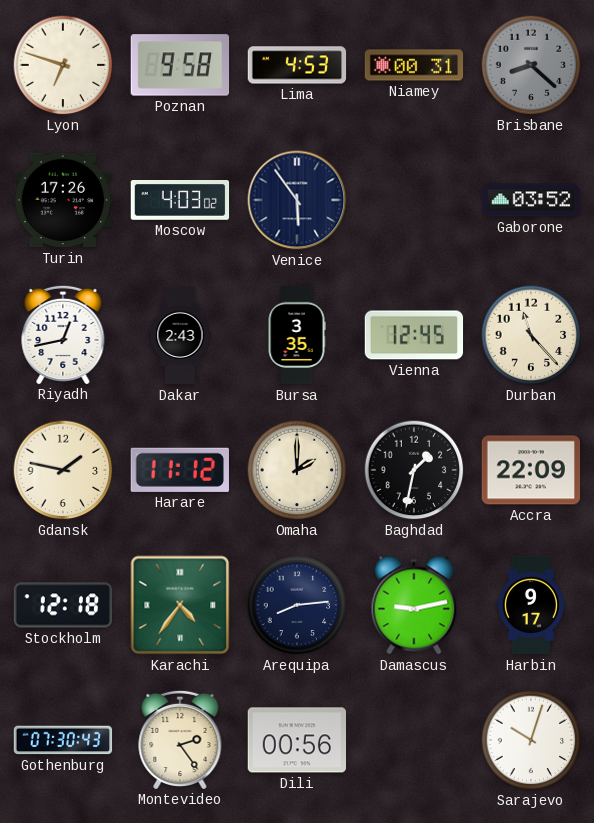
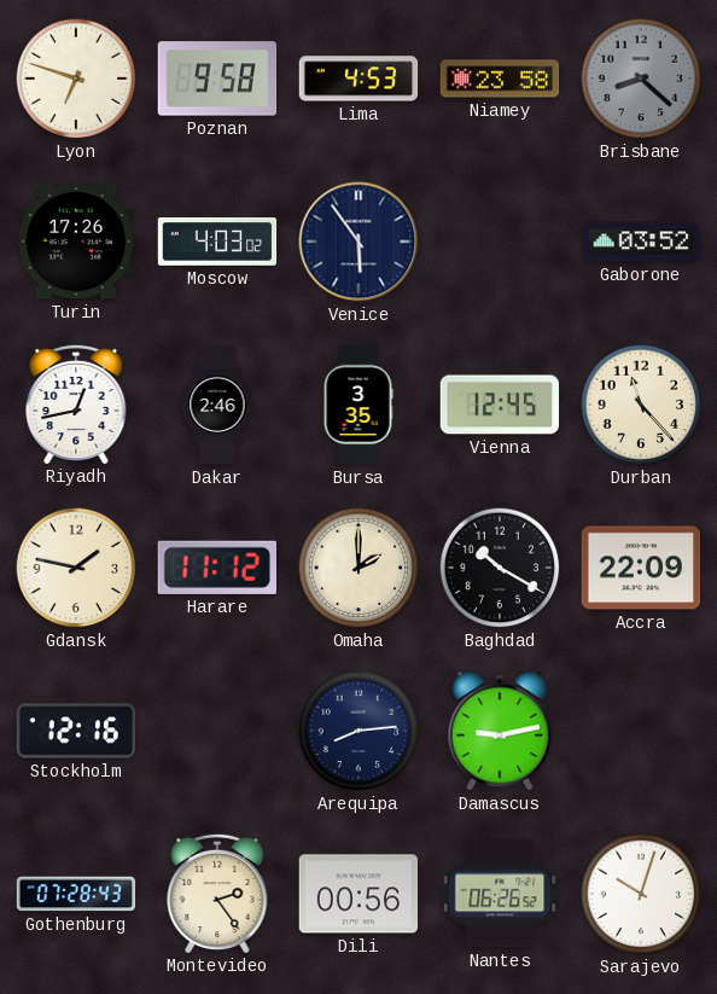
Niamey: 00:31 -> 23:58
Dakar: 2:43 -> 2:46
Baghdad: 1:32 -> 10:20
Stockholm: 12:18 -> 12:16
Karachi: 4:36 -> none
Harbin: 9:17 -> none
Gothenburg: 07:30 -> 07:28
Nantes: none -> 06:26
